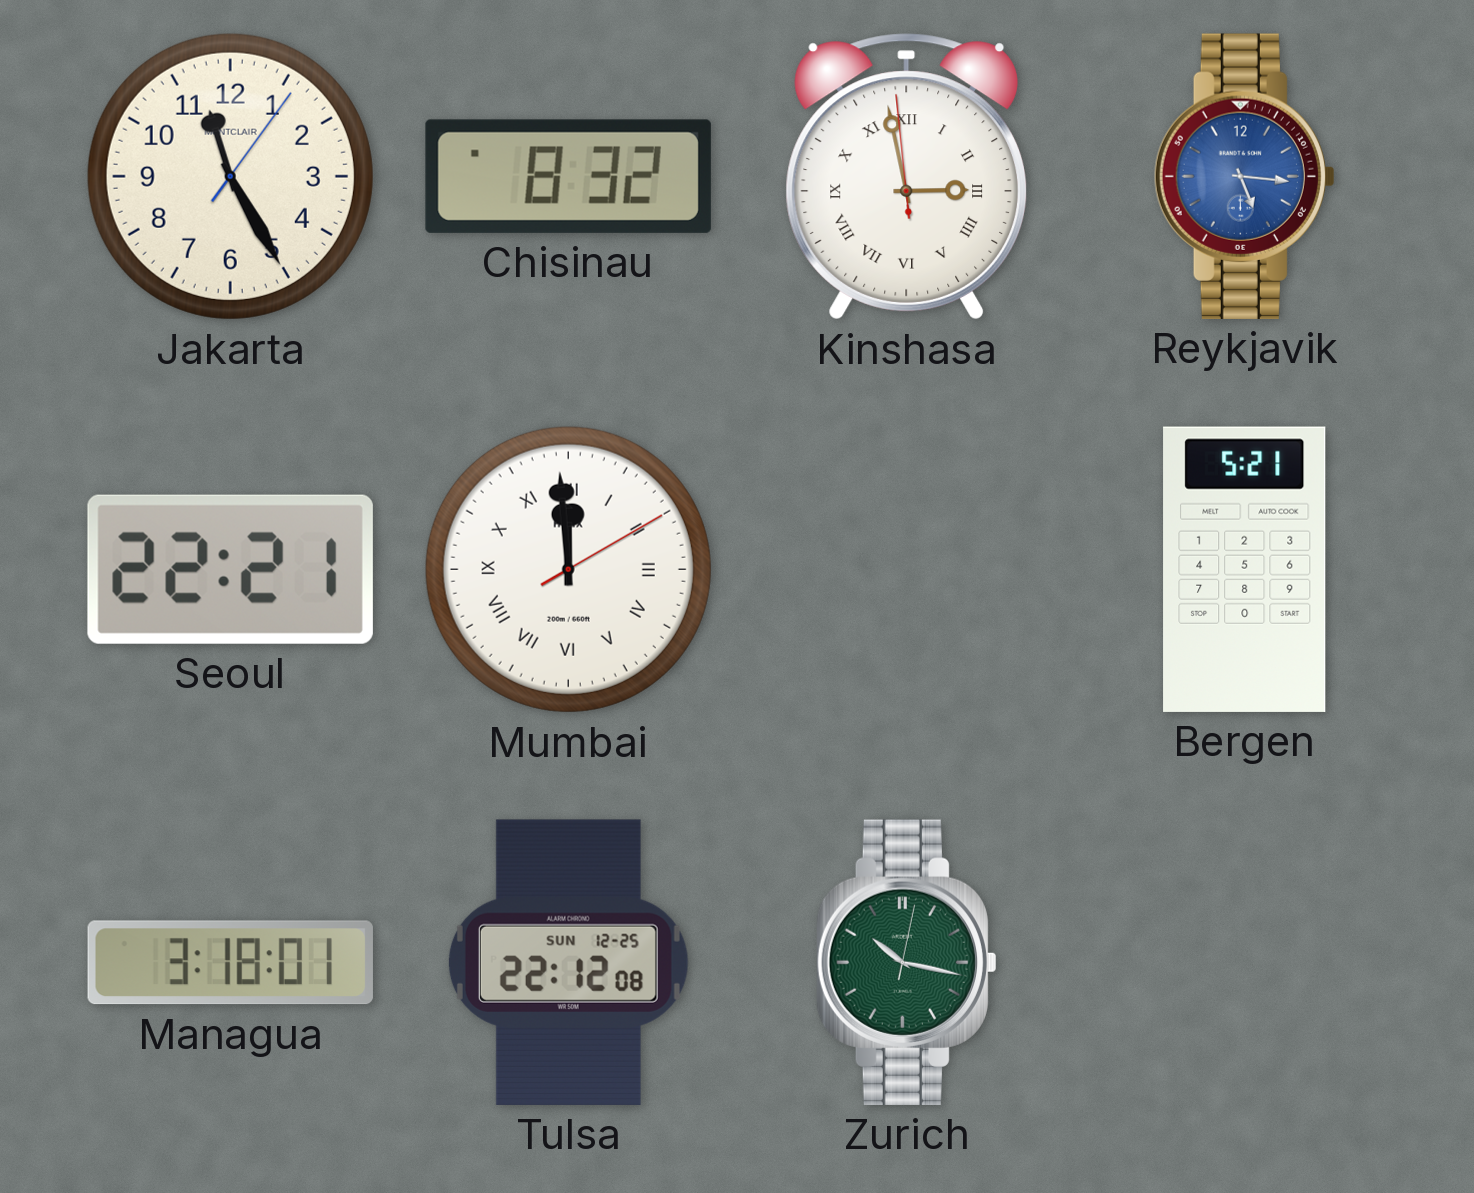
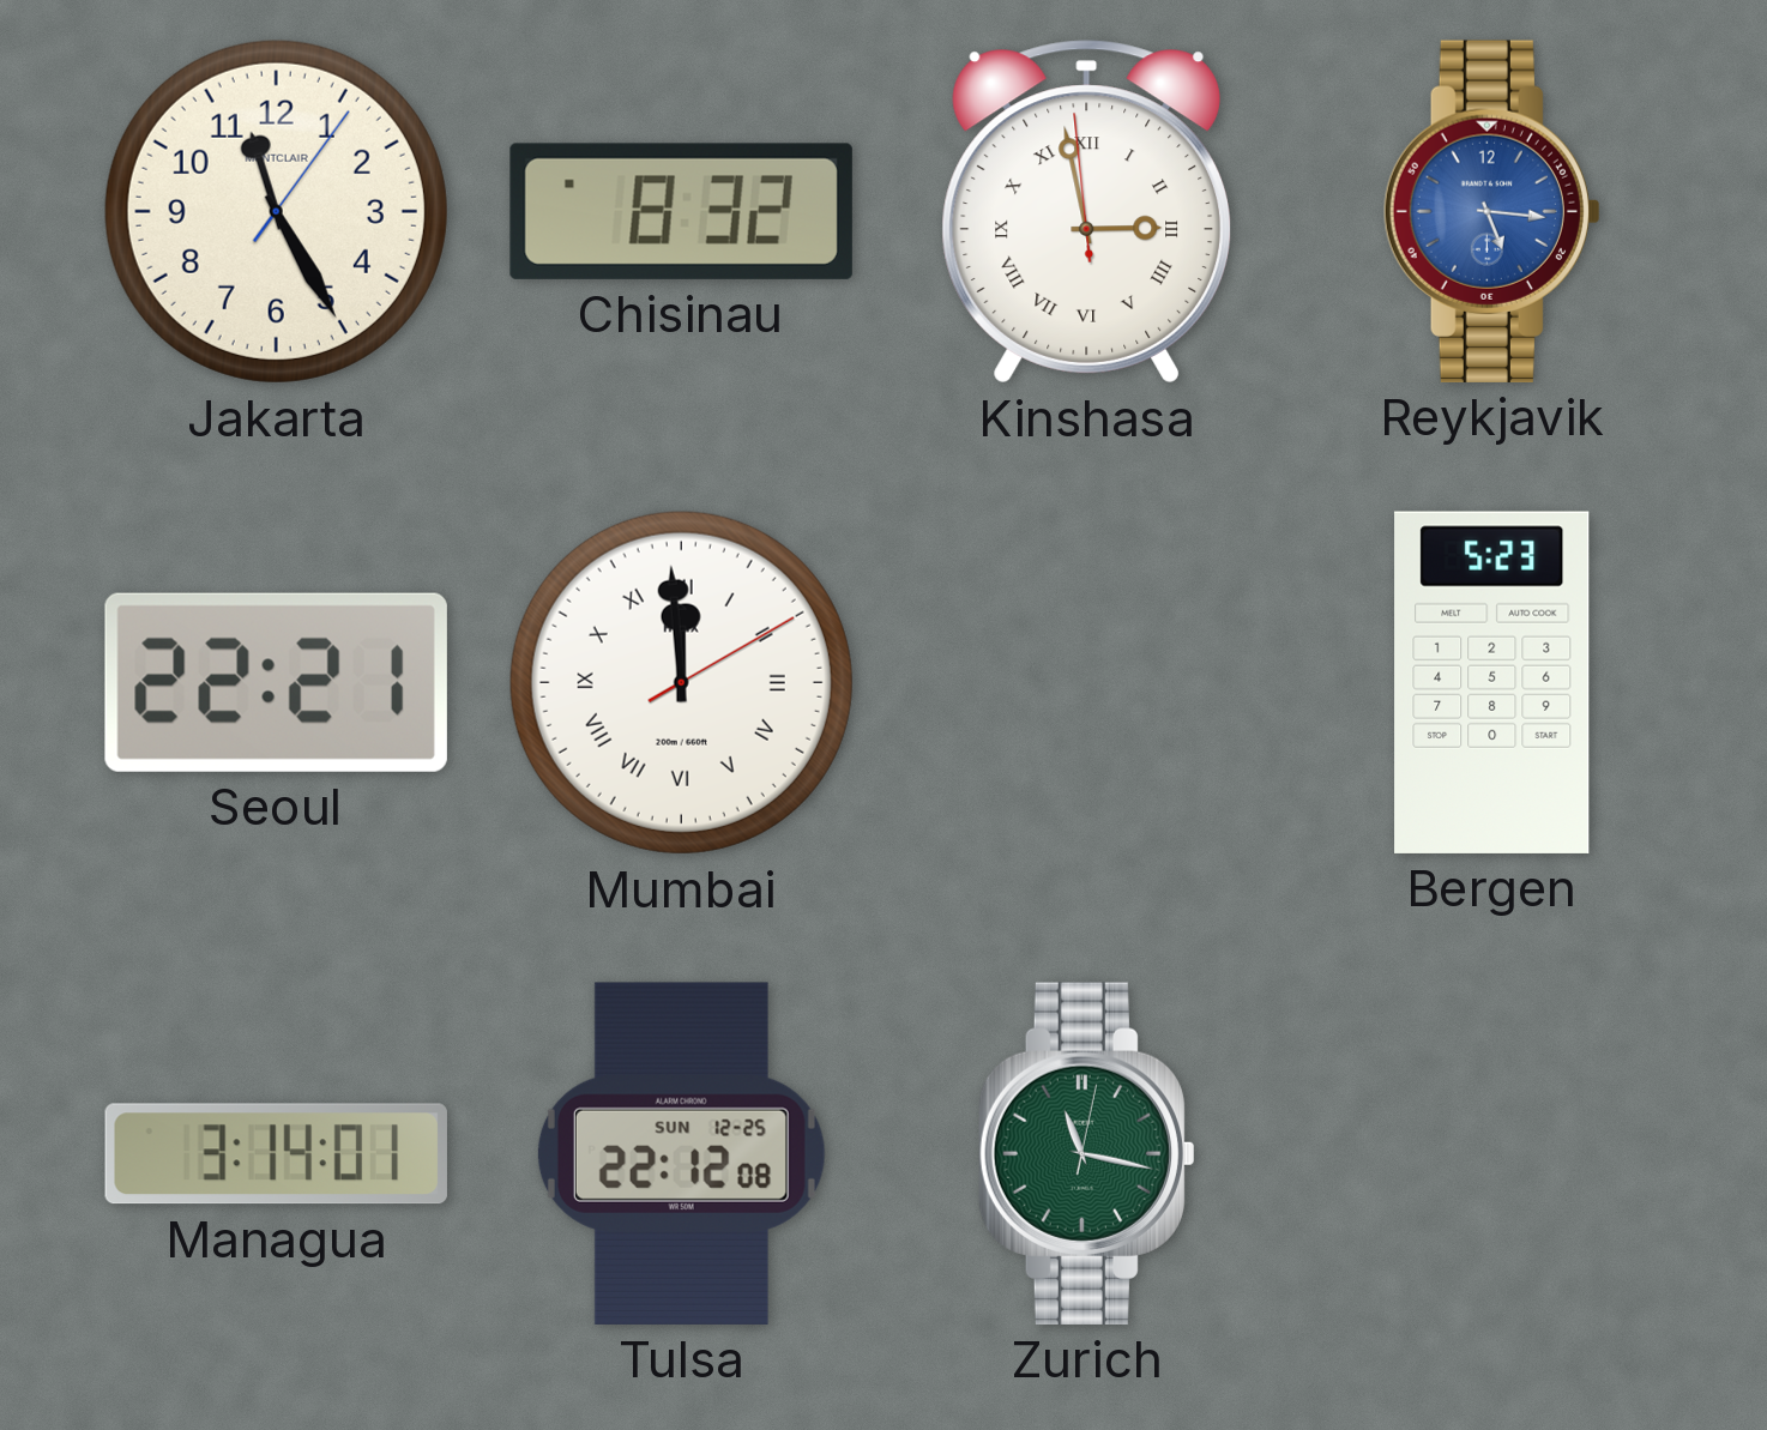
Bergen: 5:21 -> 5:23
Managua: 3:18 -> 3:14
Zurich: 10:17 -> 11:17
